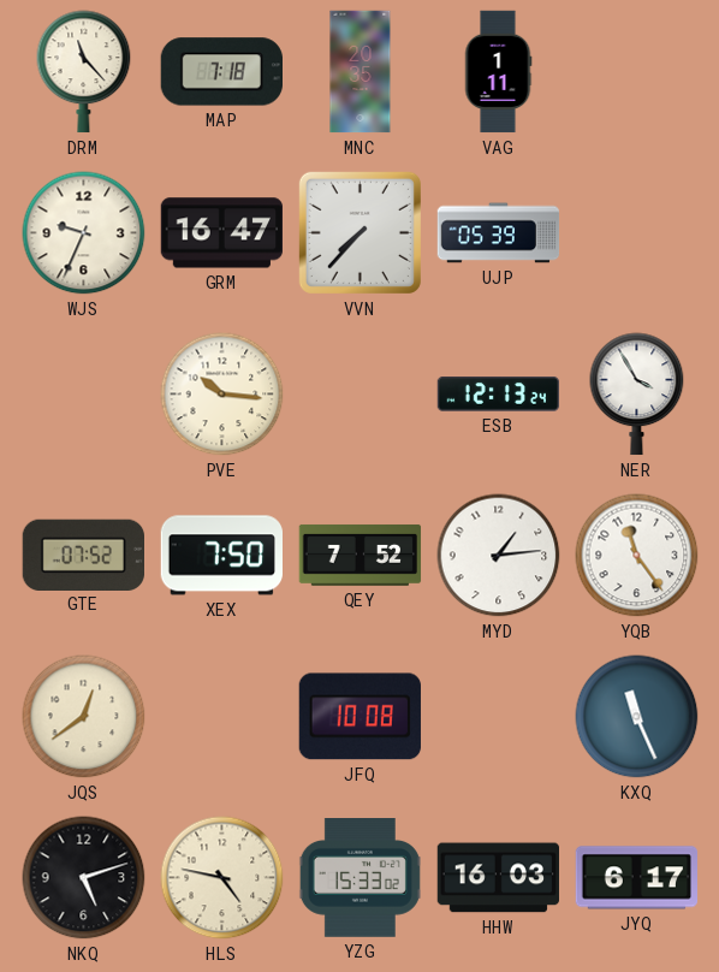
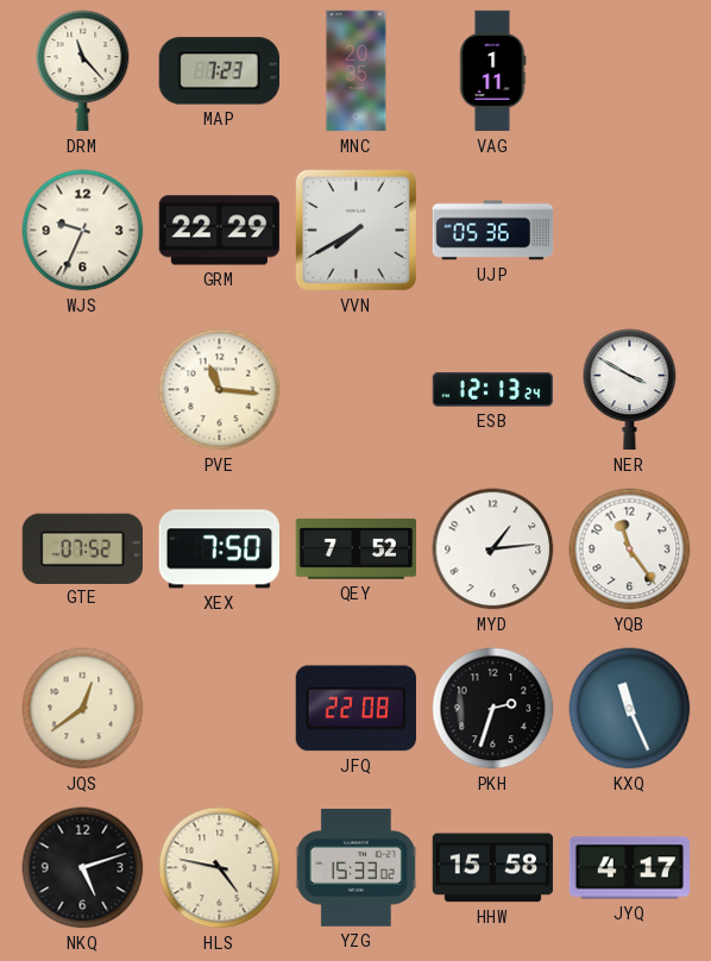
MAP: 7:18 -> 7:23
GRM: 16:47 -> 22:29
VVN: 7:37 -> 7:40
UJP: 05:39 -> 05:36
PVE: 10:16 -> 11:16
NER: 3:55 -> 3:50
JFQ: 10:08 -> 22:08
PKH: none -> 2:33
HHW: 16:03 -> 15:58
JYQ: 6:17 -> 4:17
